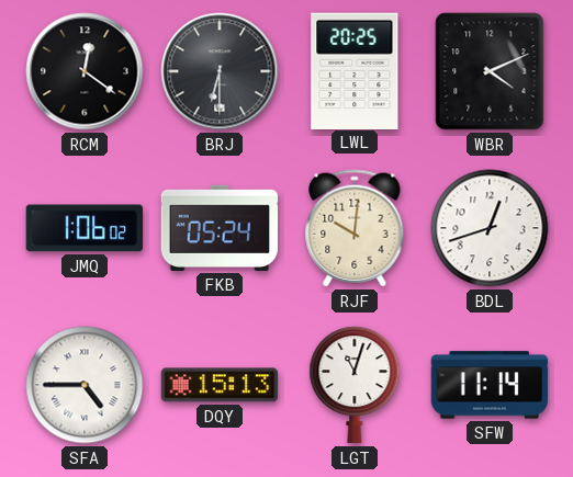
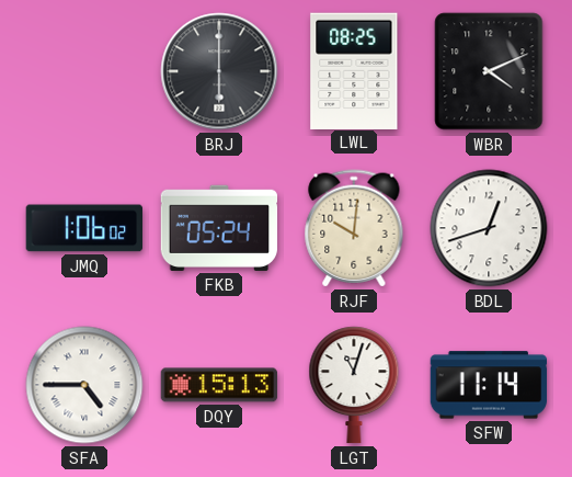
RCM: 12:21 -> none
BRJ: 6:30 -> 6:00
LWL: 20:25 -> 08:25
